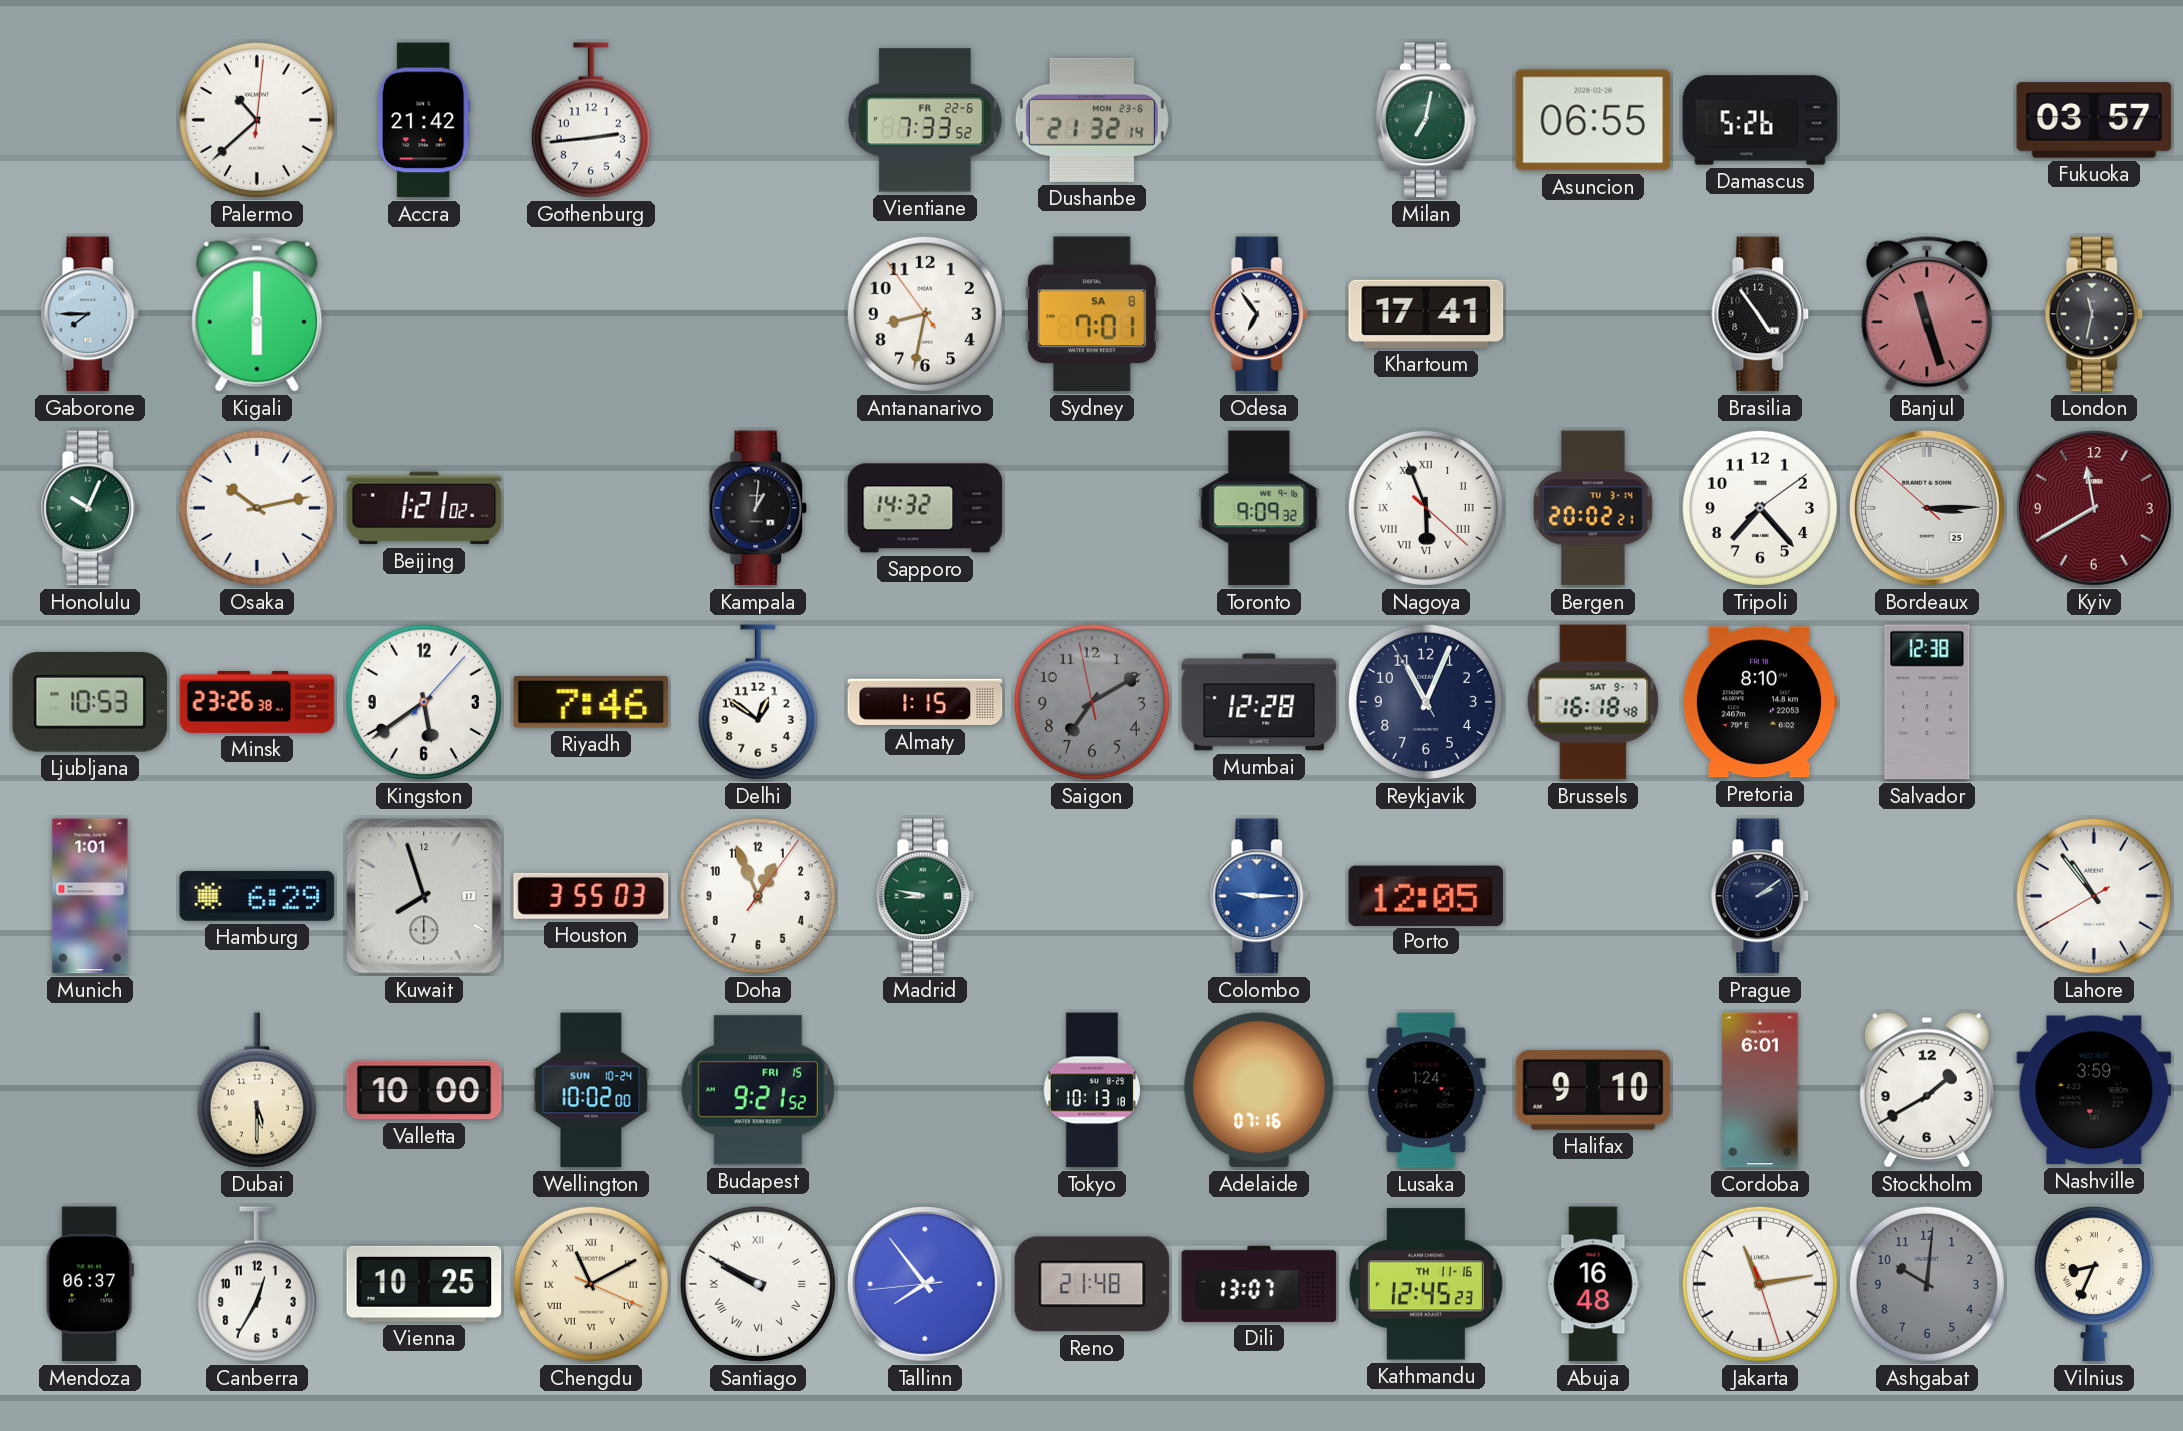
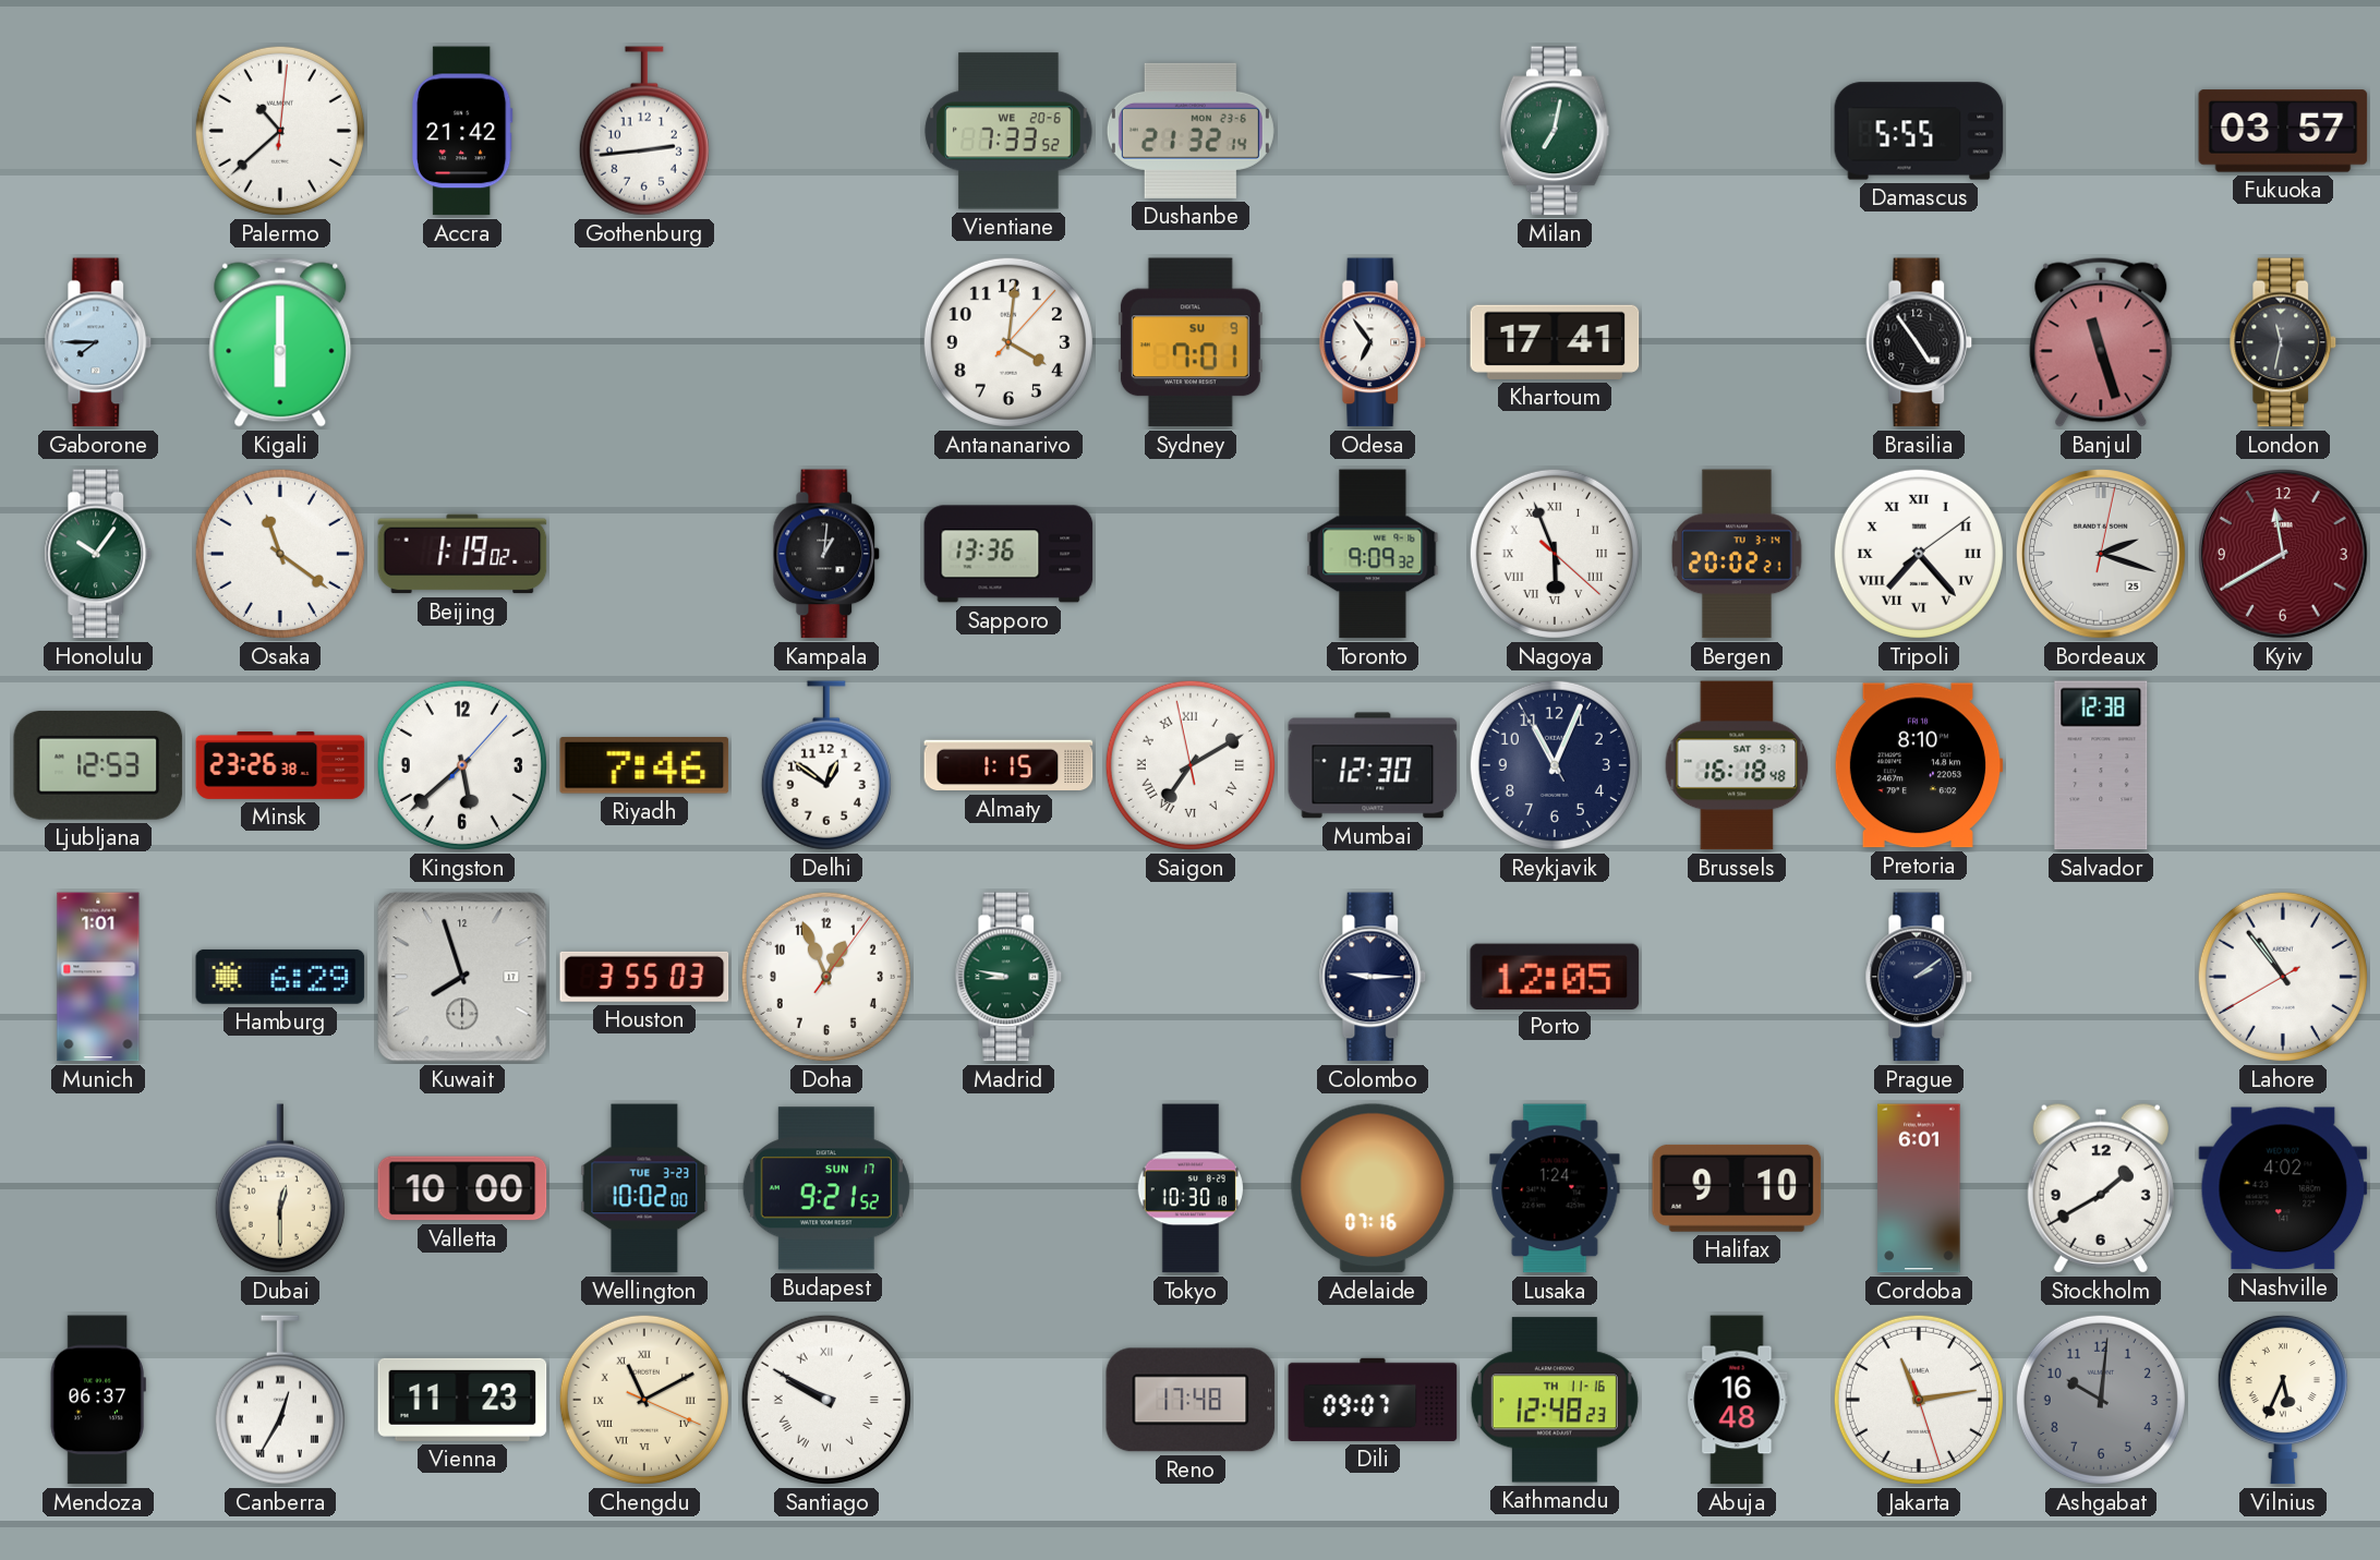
Vientiane date: FR 22-6 -> WE 20-6
Asuncion: 06:55 -> none
Damascus: 5:26 -> 5:55
Antananarivo: 8:31 -> 4:01
Sydney date: SA 8 -> SU 9
Honolulu: 10:04 -> 10:06
Osaka: 10:13 -> 11:21
Beijing: 1:21 -> 1:19
Sapporo: 14:32 -> 13:36
Tripoli numerals: Arabic -> Roman
Bordeaux: 3:14 -> 2:18
Ljubljana: 10:53 -> 12:53
Kingston: 5:39 -> 5:38
Saigon dial: grey -> white
Saigon numerals: Arabic -> Roman
Mumbai: 12:28 -> 12:30
Colombo dial: blue -> navy
Dubai: 5:30 -> 12:30
Wellington date: SUN 10-24 -> TUE 3-23
Budapest date: FRI 15 -> SUN 17
Tokyo: 10:13 -> 10:30
Nashville: 3:59 -> 4:02
Canberra numerals: Arabic -> Roman
Vienna: 10:25 -> 11:23
Tallinn: 7:53 -> none
Reno: 21:48 -> 17:48
Dili: 13:07 -> 09:07
Kathmandu: 12:45 -> 12:48
Vilnius: 8:34 -> 5:34
